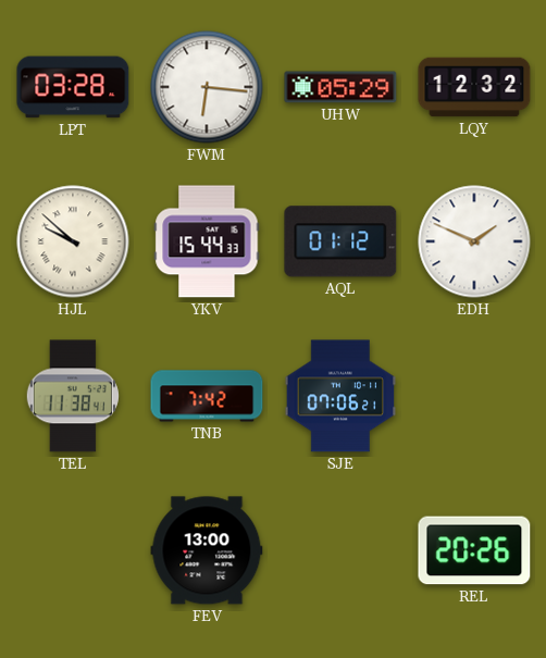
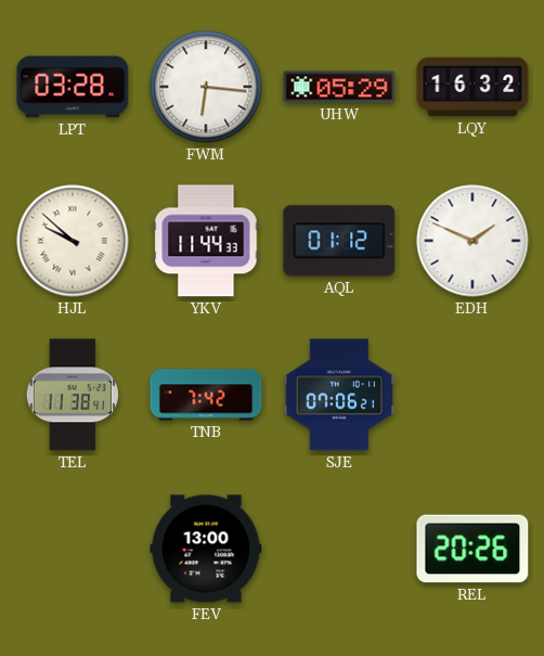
LQY: 12:32 -> 16:32
YKV: 15:44 -> 11:44
